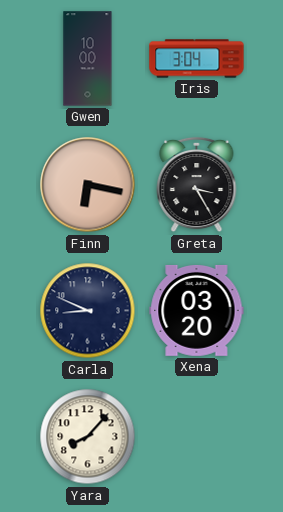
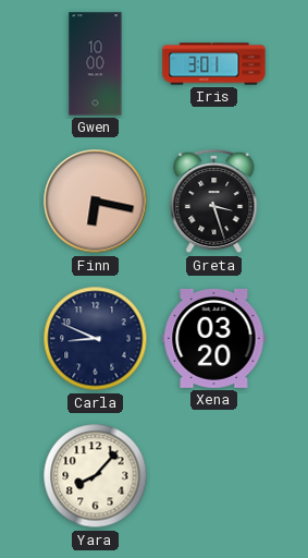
Iris: 3:04 -> 3:01
Greta: 3:25 -> 3:27
